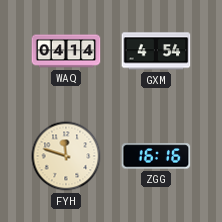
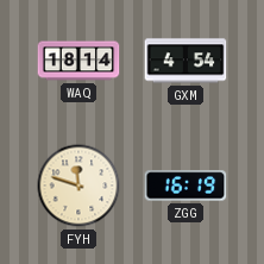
WAQ: 04:14 -> 18:14
ZGG: 16:16 -> 16:19
